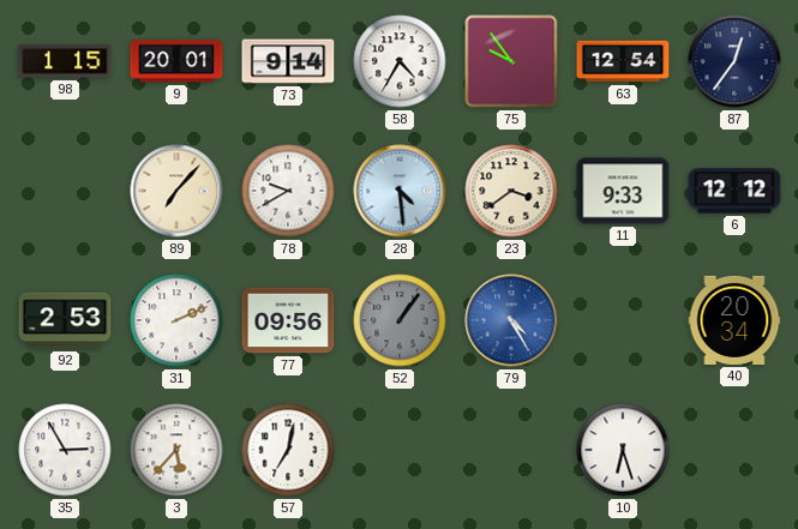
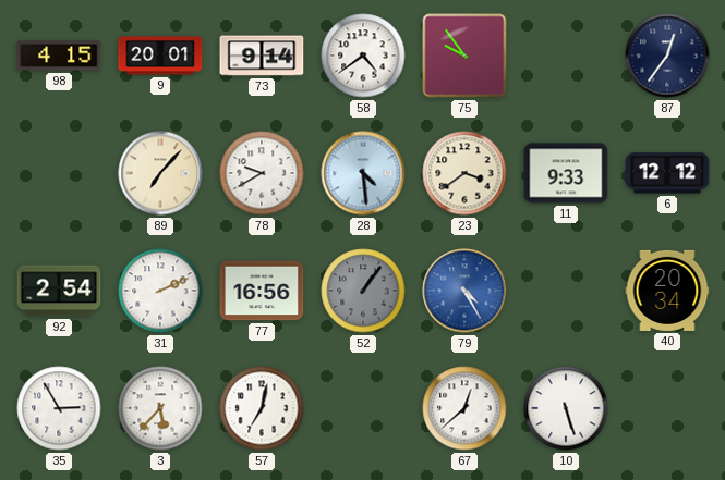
98: 1:15 -> 4:15
58: 4:35 -> 4:39
63: 12:54 -> none
92: 2:53 -> 2:54
77: 09:56 -> 16:56
67: none -> 12:38
10: 6:27 -> 5:27
